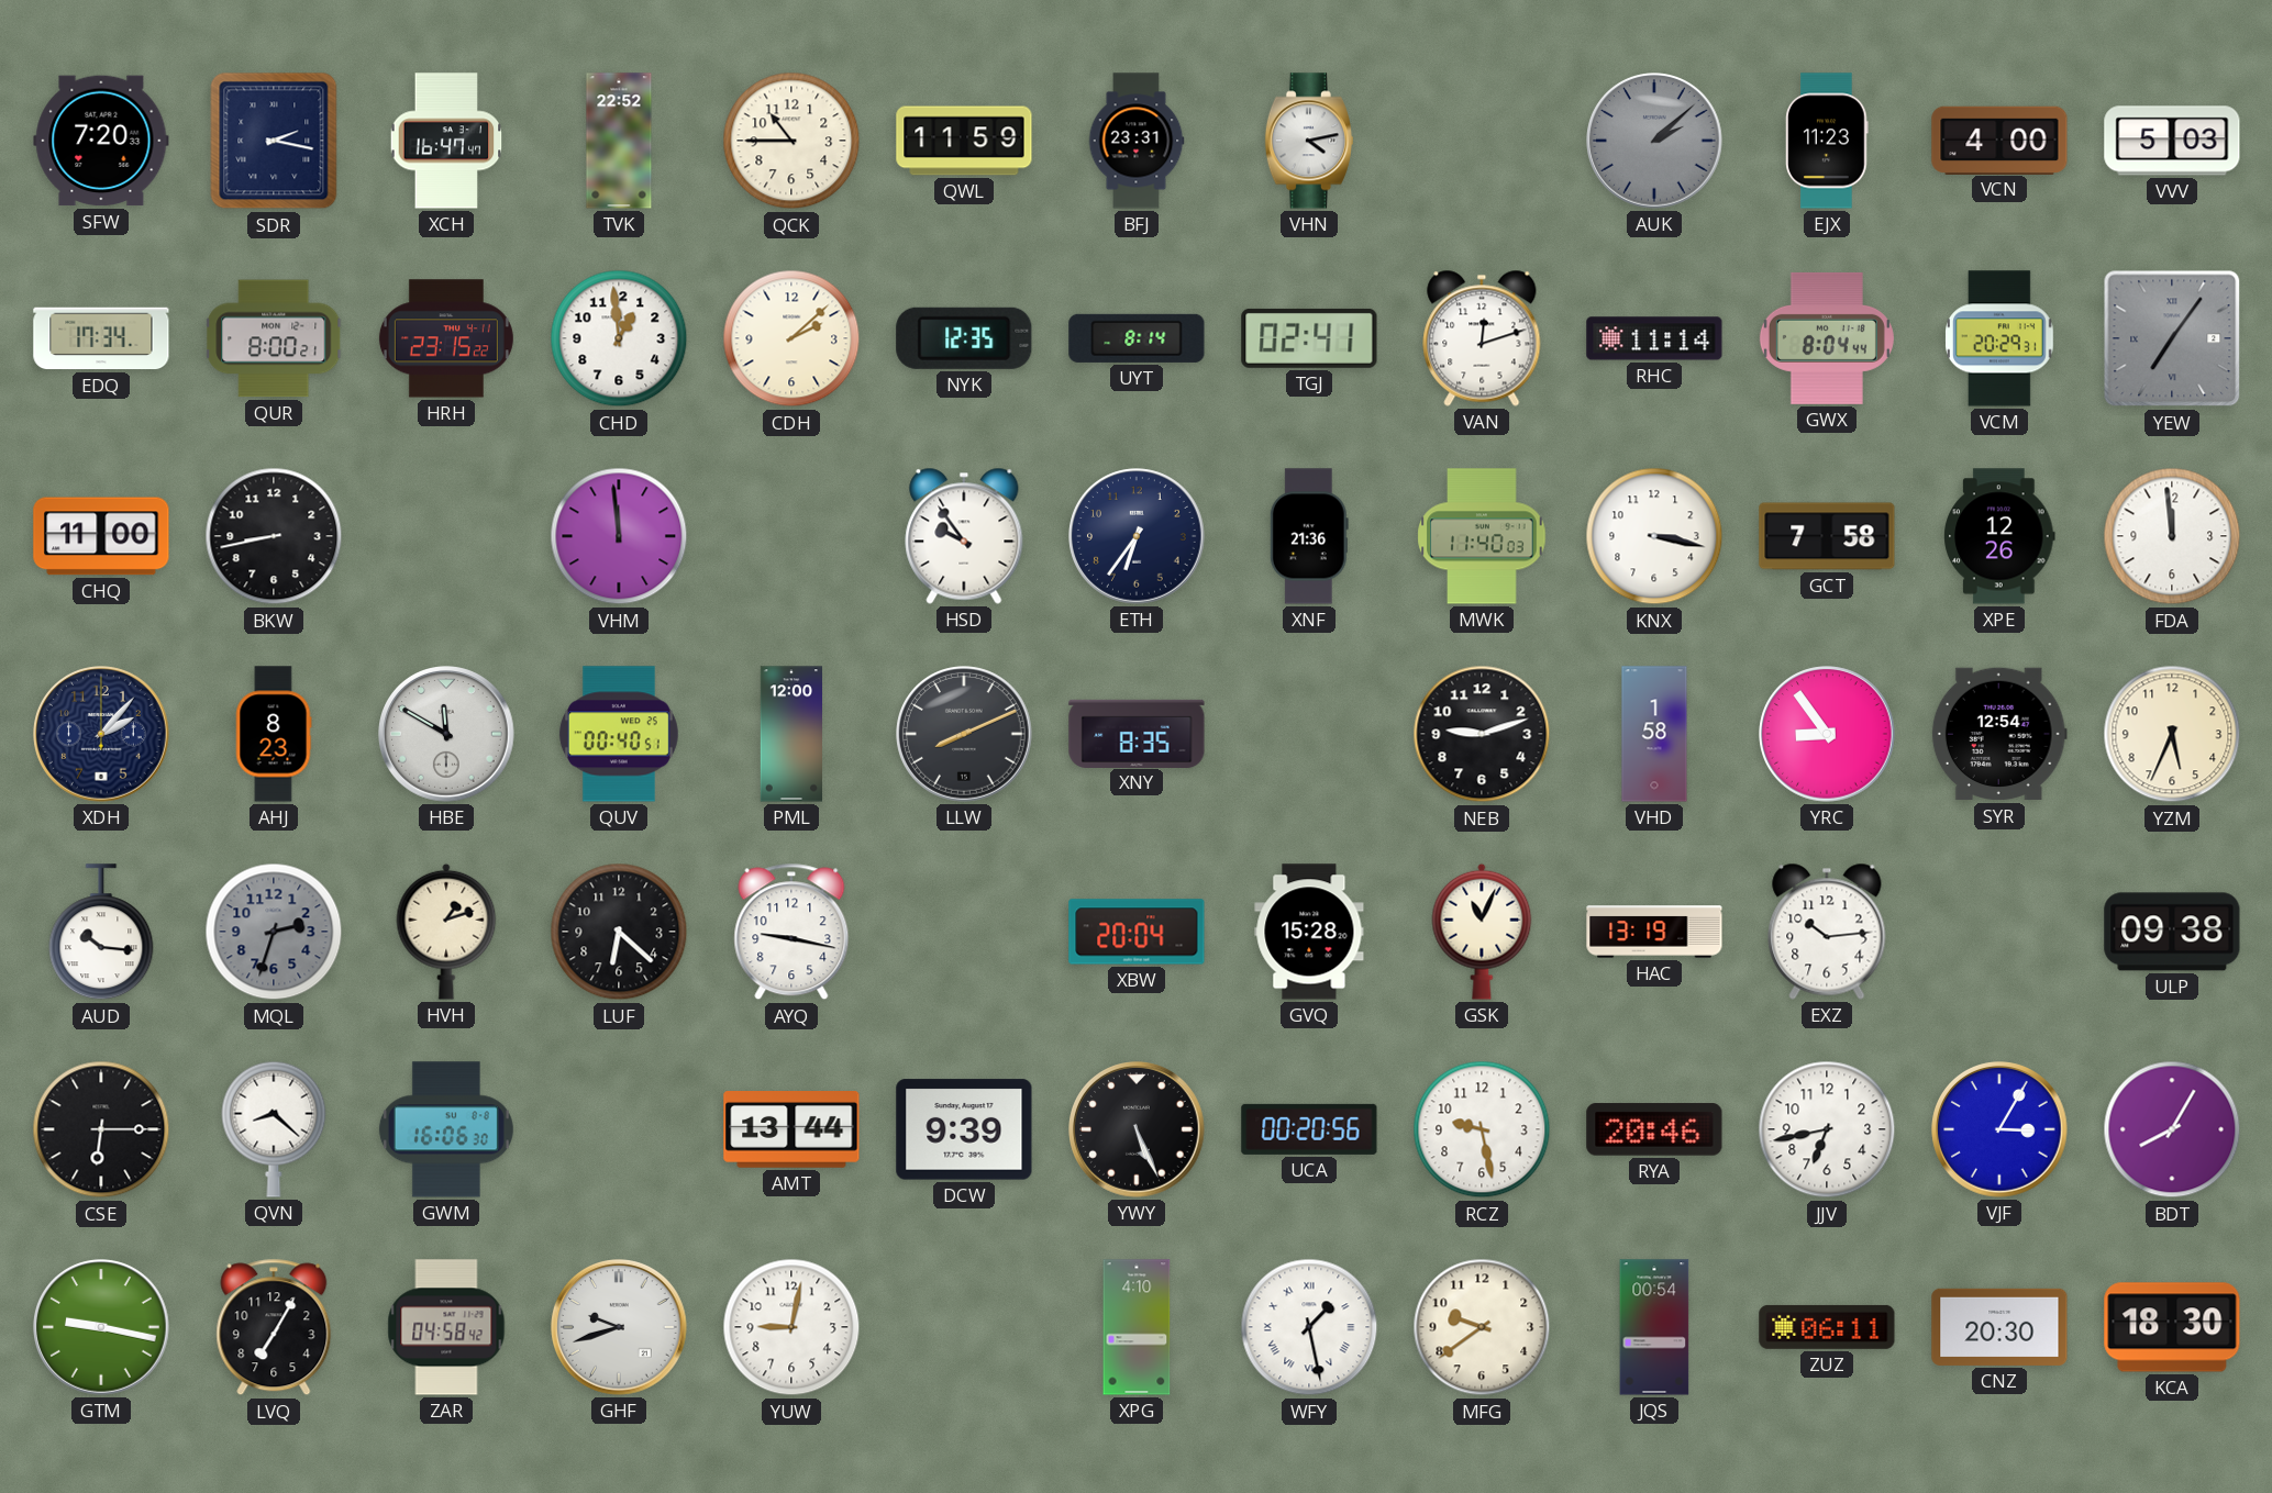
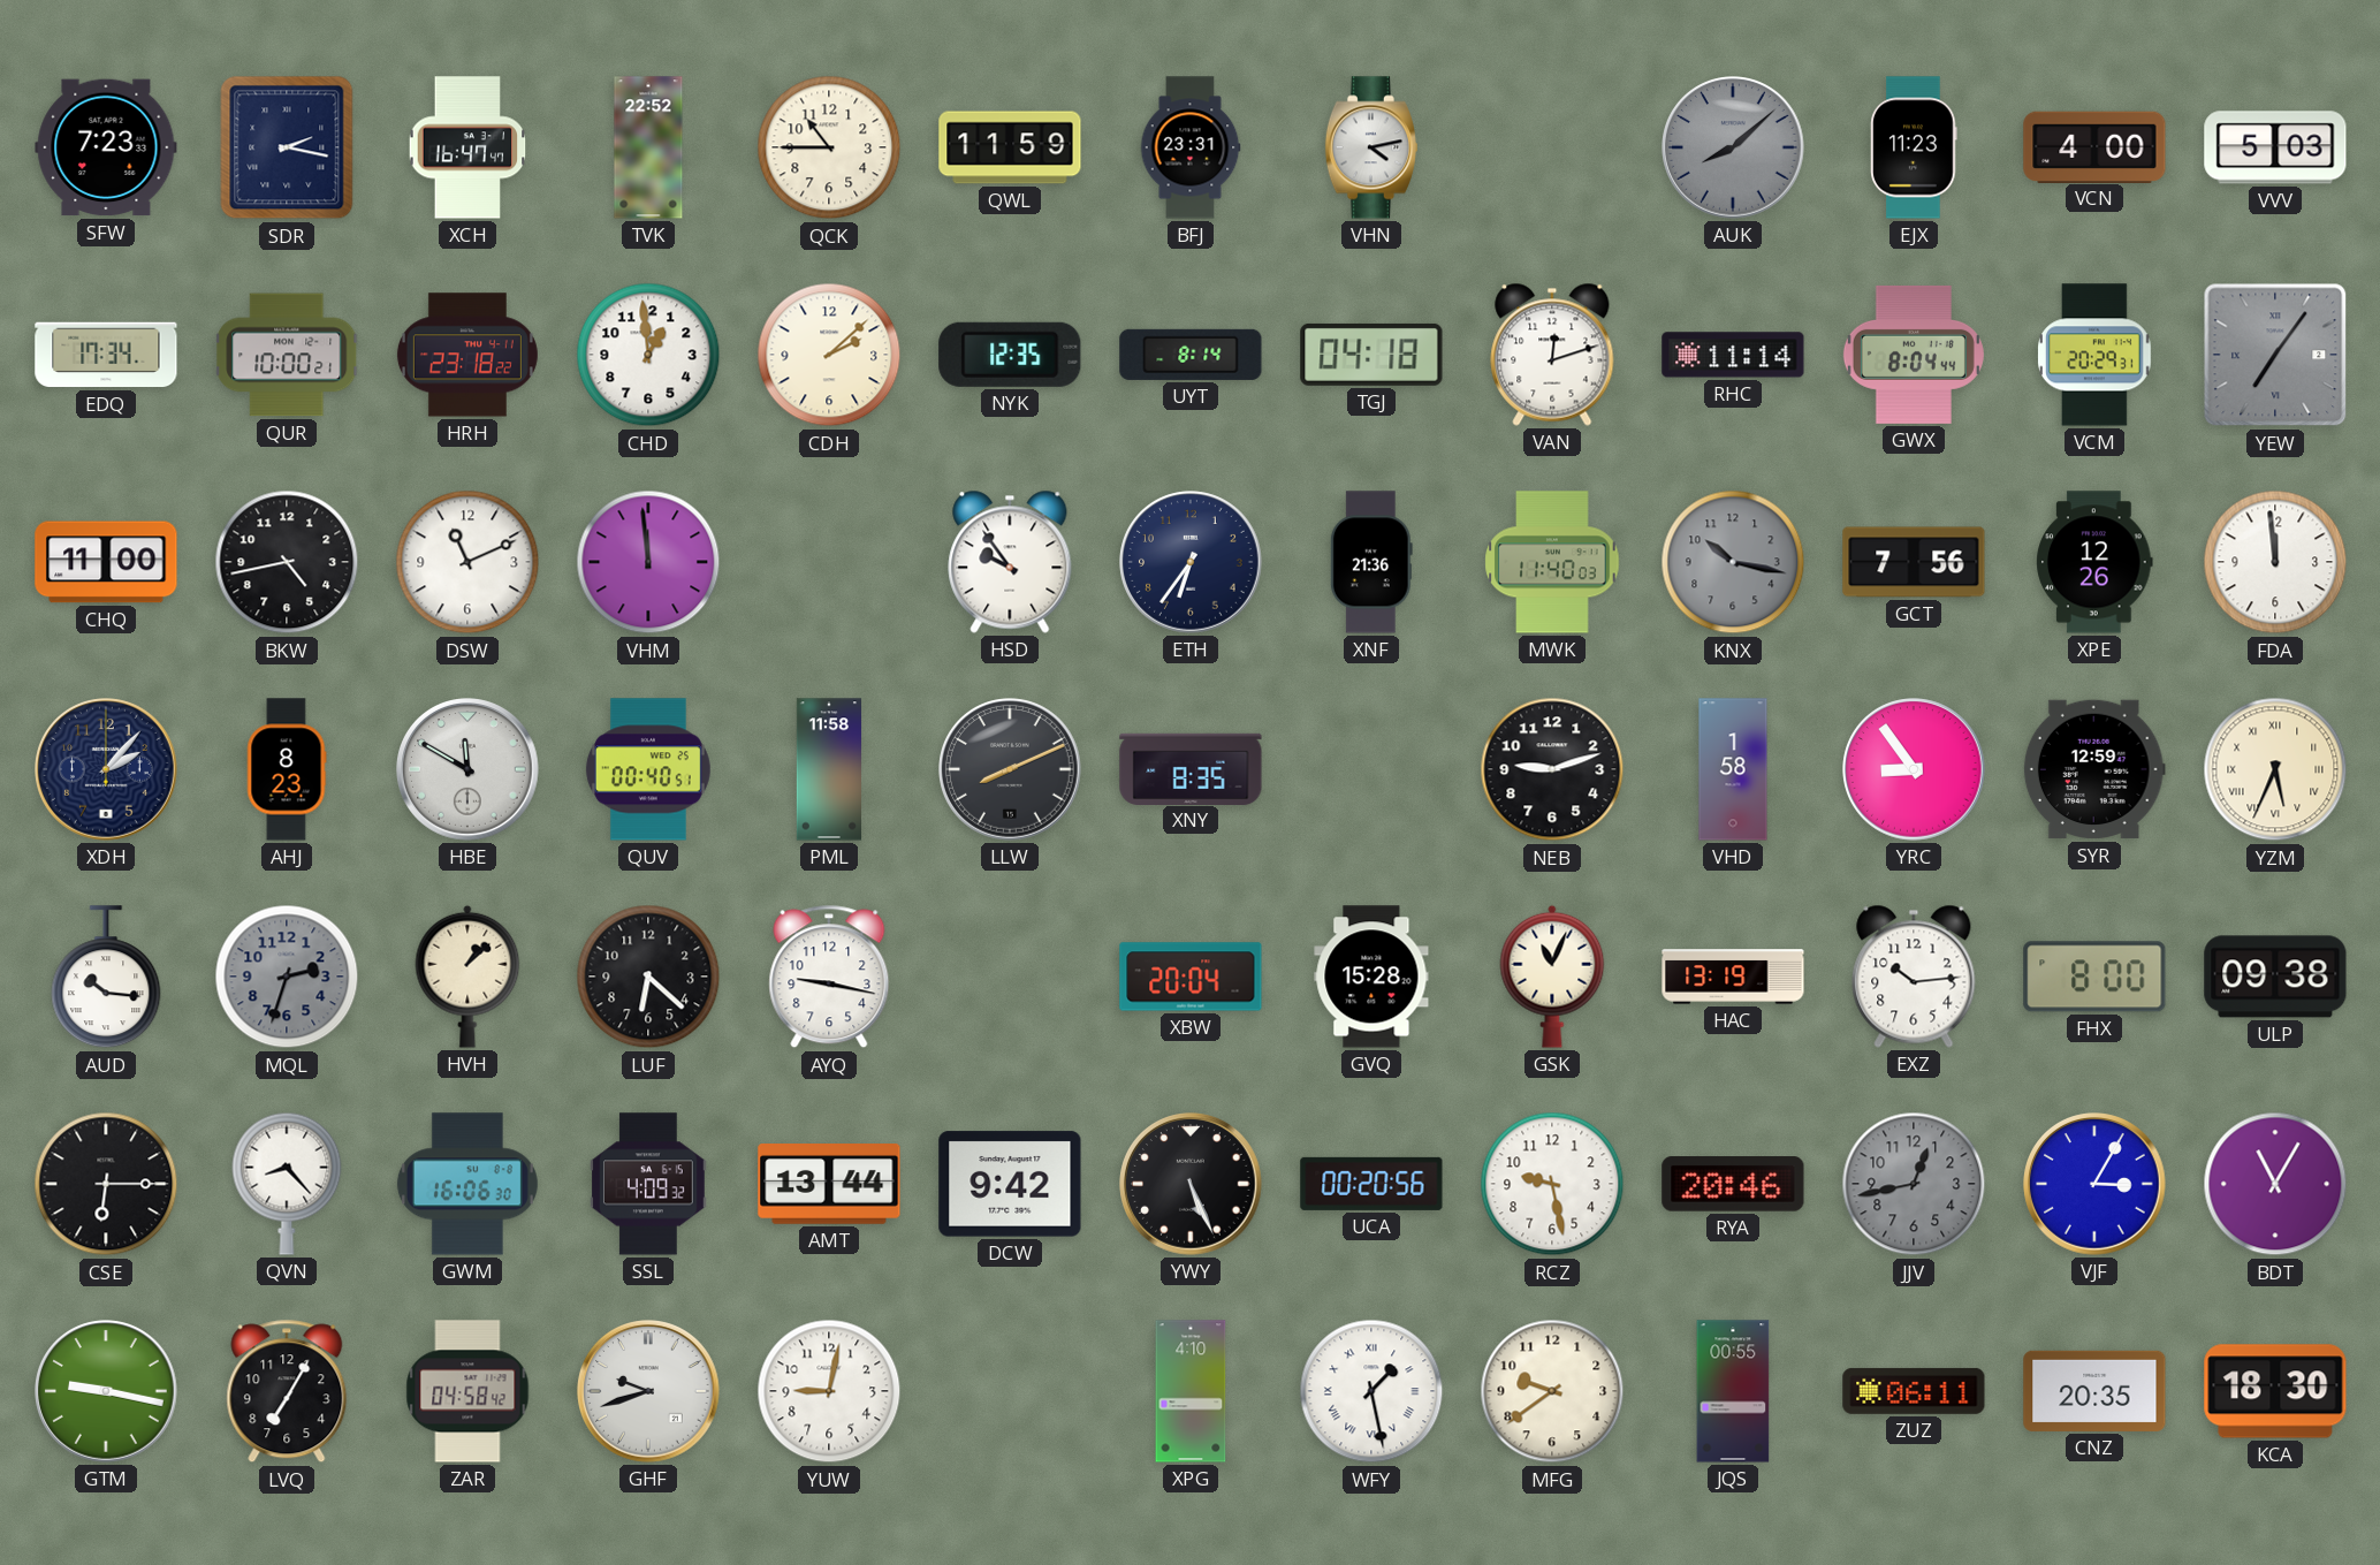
SFW: 7:20 -> 7:23
AUK: 2:08 -> 8:08
QUR: 8:00 -> 10:00
HRH: 23:15 -> 23:18
TGJ: 02:41 -> 04:18
BKW: 8:43 -> 4:43
DSW: none -> 11:11
KNX: 3:17 -> 10:17
KNX dial: white -> grey
GCT: 7:58 -> 7:56
PML: 12:00 -> 11:58
SYR: 12:54 -> 12:59
YZM numerals: Arabic -> Roman
HVH: 1:12 -> 1:08
FHX: none -> 8:00
QVN: 8:22 -> 8:23
SSL: none -> 4:09
DCW: 9:39 -> 9:42
JJV: 6:43 -> 12:43
JJV dial: white -> grey
BDT: 8:05 -> 11:05
JQS: 00:54 -> 00:55
CNZ: 20:30 -> 20:35
